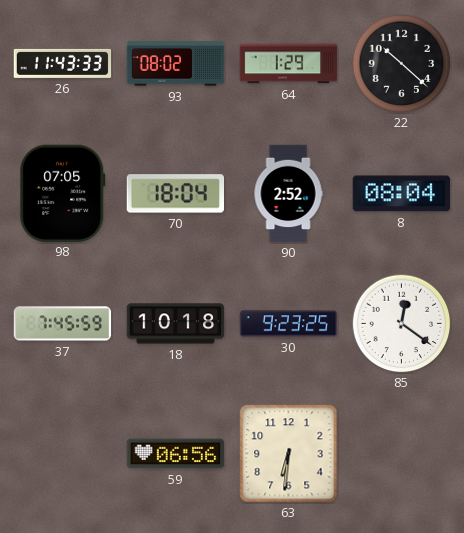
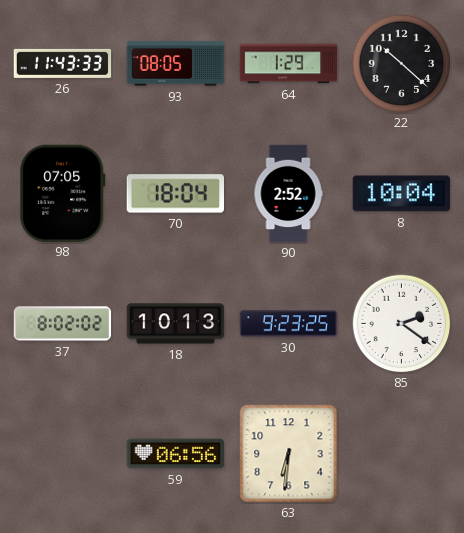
93: 08:02 -> 08:05
8: 08:04 -> 10:04
37: 7:45 -> 8:02
18: 10:18 -> 10:13
85: 12:21 -> 2:21
